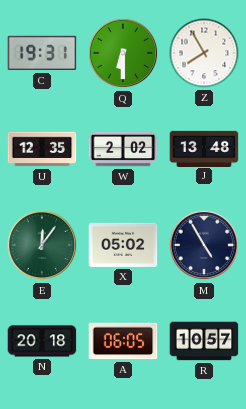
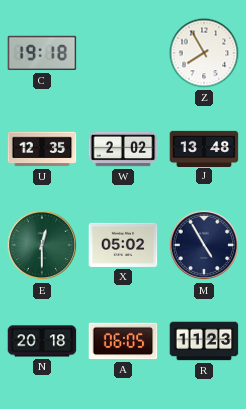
C: 19:31 -> 19:18
Q: 6:30 -> none
E: 12:06 -> 12:30
R: 10:57 -> 11:23
